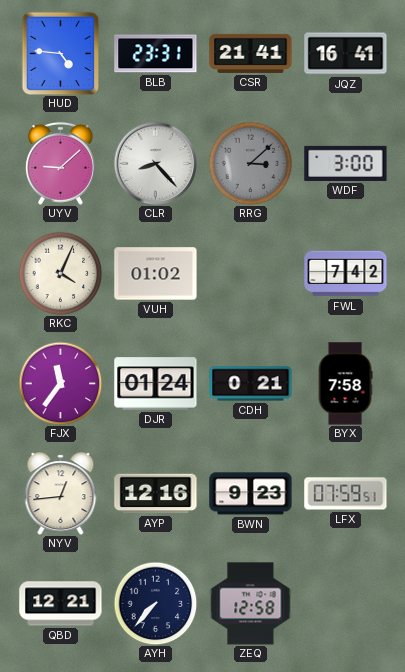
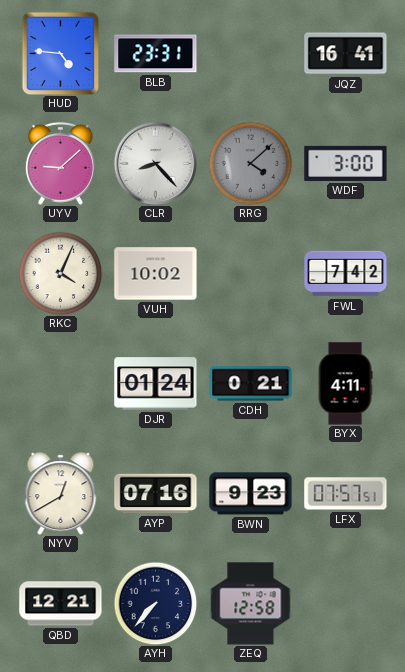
CSR: 21:41 -> none
RRG: 3:08 -> 4:08
VUH: 01:02 -> 10:02
FJX: 11:36 -> none
BYX: 7:58 -> 4:11
NYV: 12:44 -> 12:40
AYP: 12:16 -> 07:16
LFX: 07:59 -> 07:57
